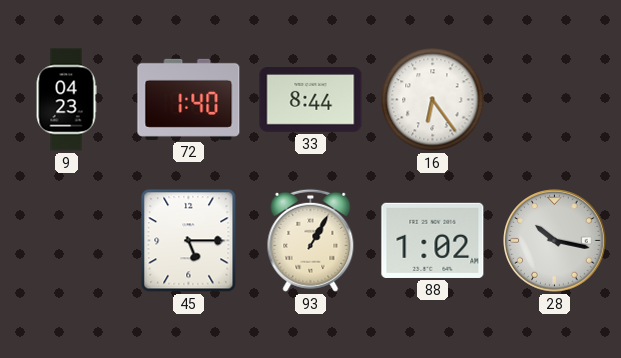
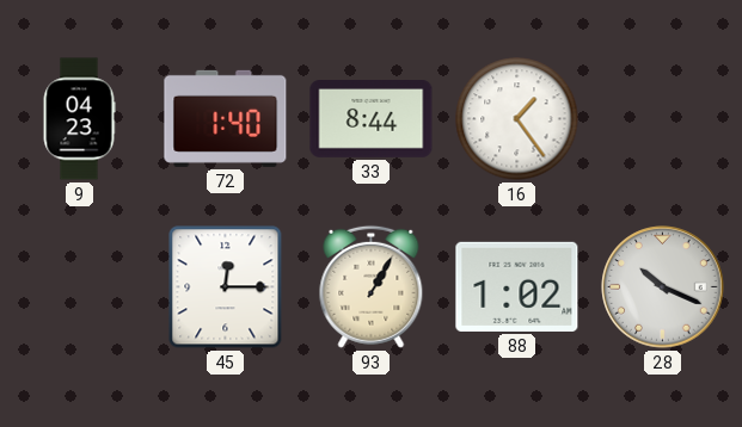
16: 6:24 -> 1:24
45: 5:15 -> 12:15
28: 10:17 -> 10:19
